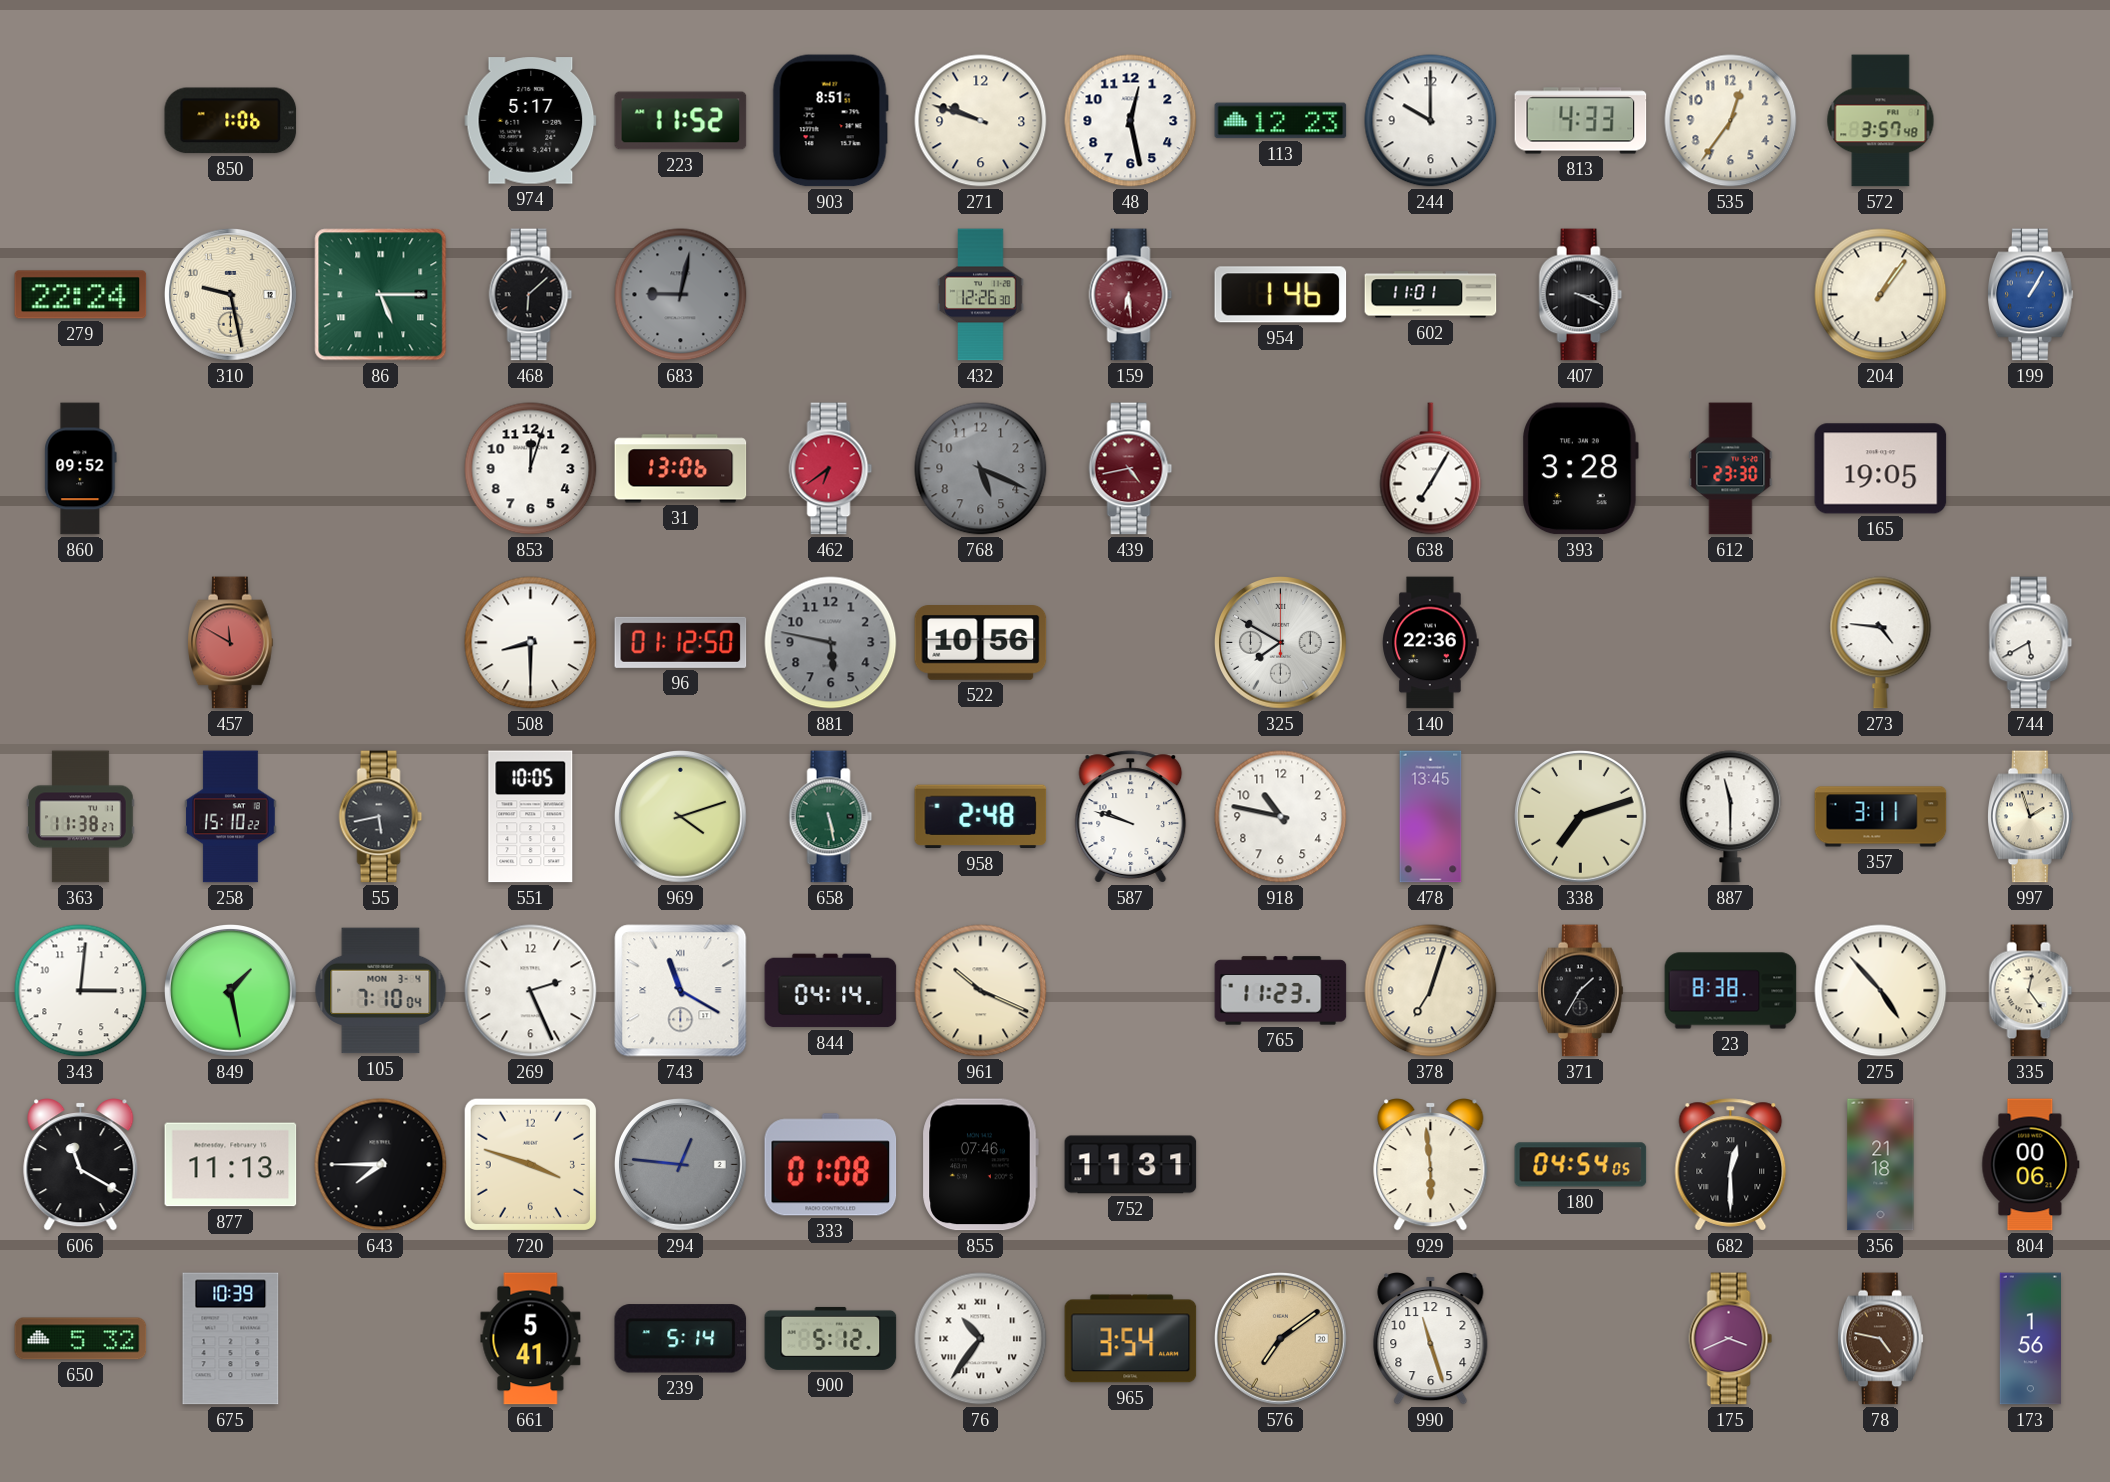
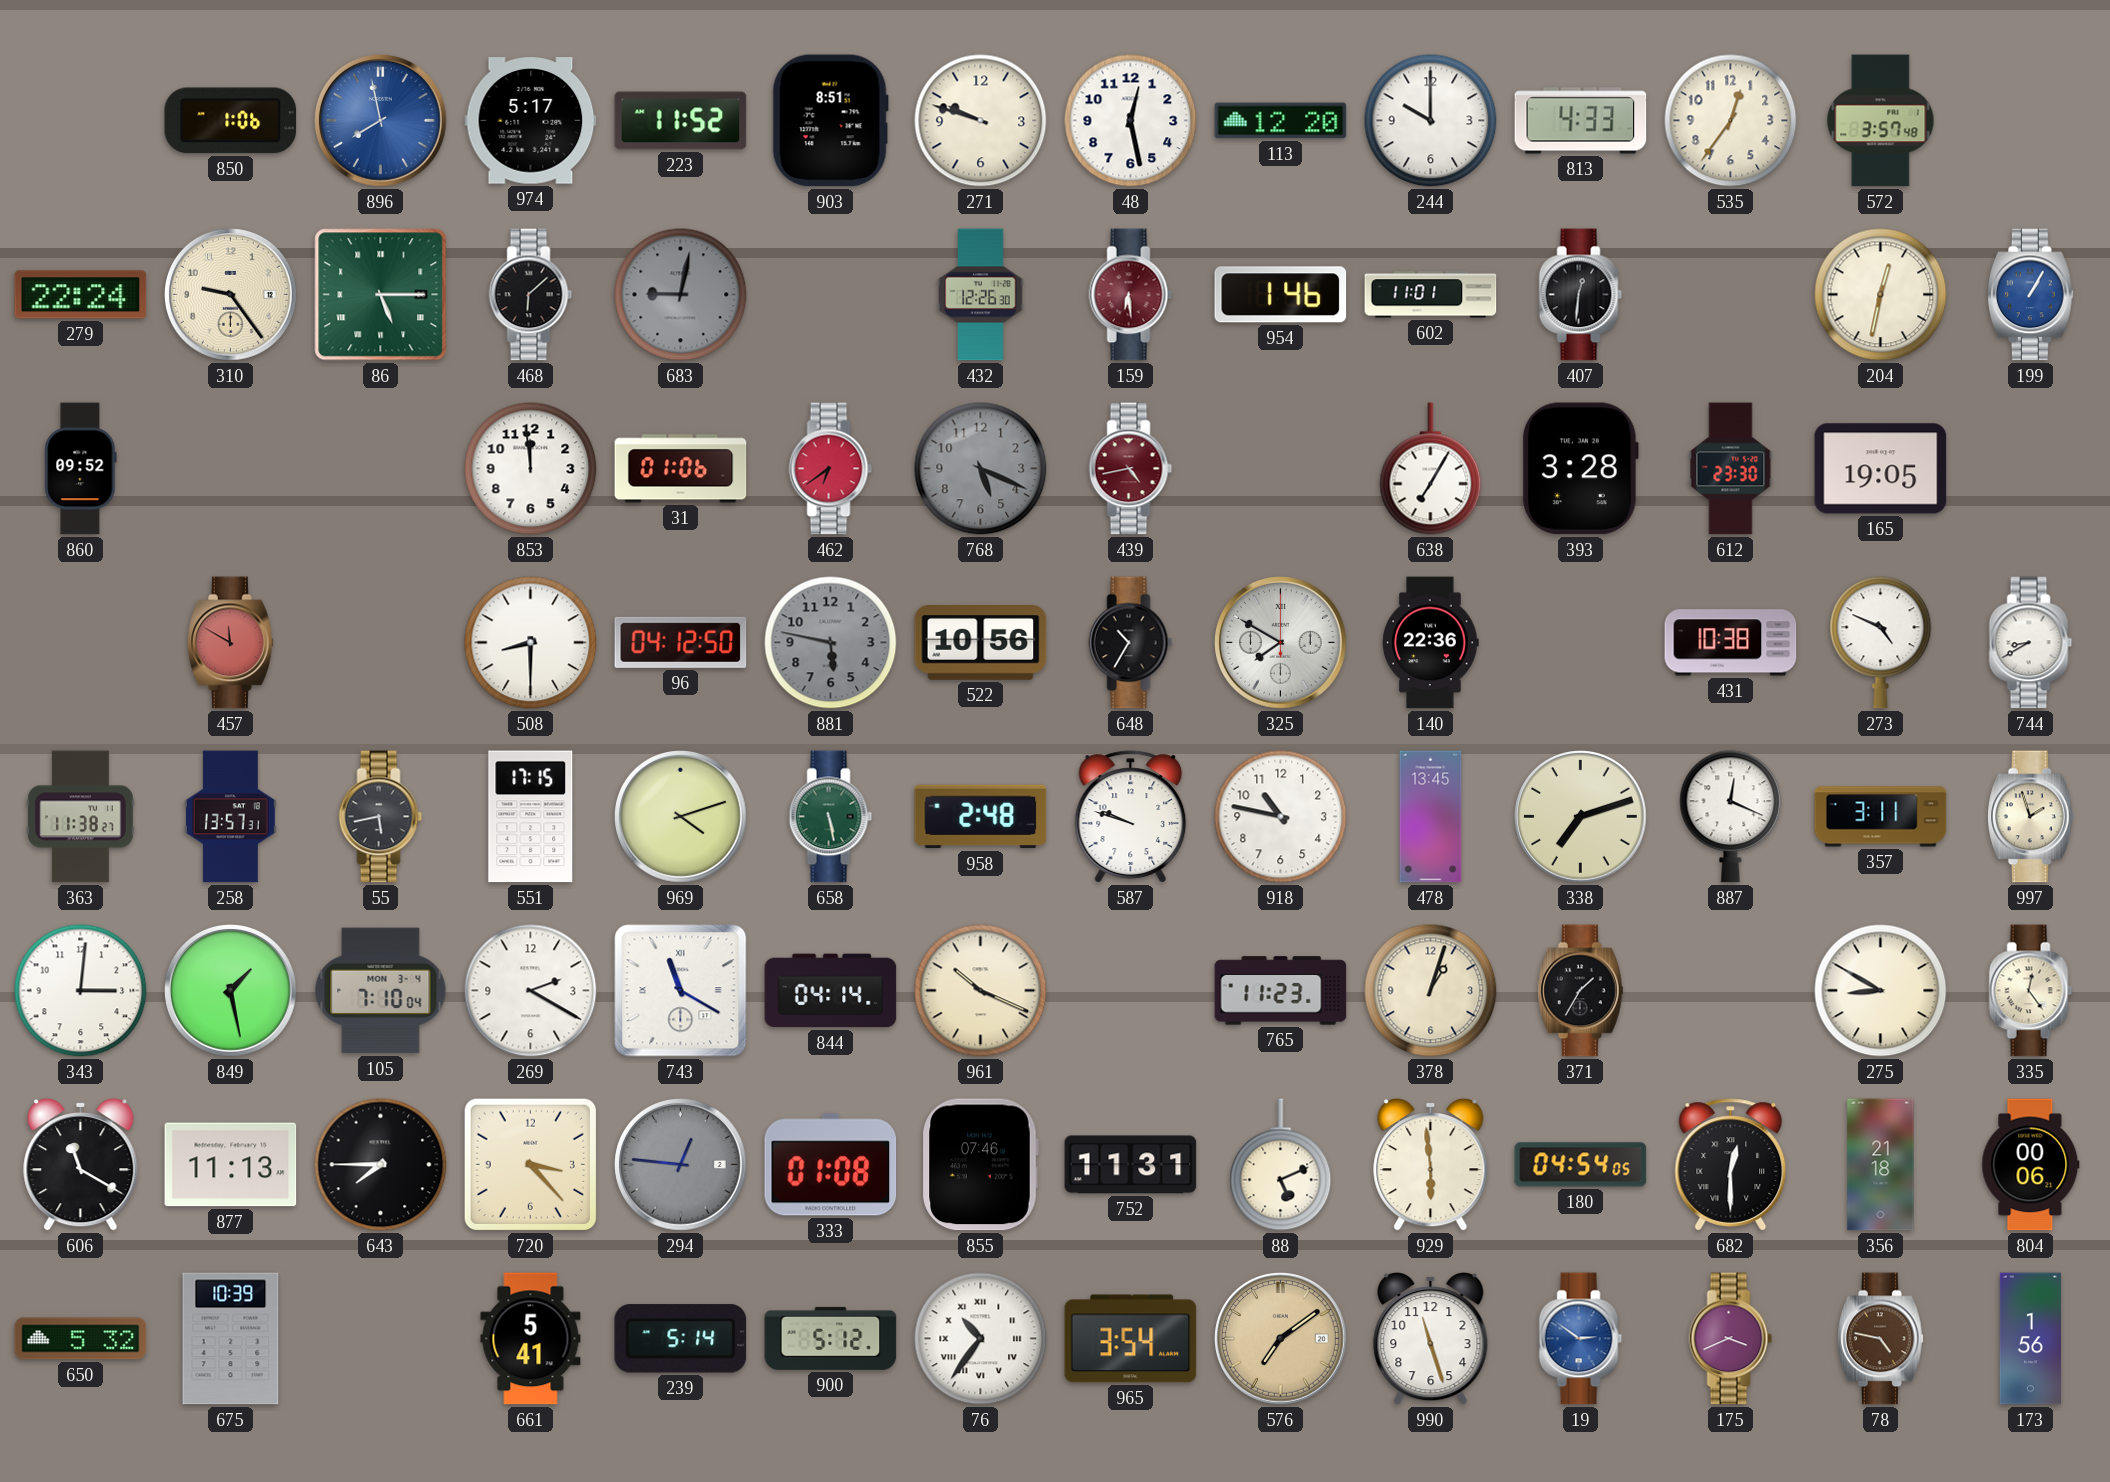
896: none -> 7:58
113: 12:23 -> 12:20
310: 9:28 -> 9:24
407: 3:19 -> 12:31
204: 1:06 -> 12:32
853: 12:03 -> 11:59
31: 13:06 -> 01:06
96: 01:12 -> 04:12
648: none -> 10:35
431: none -> 10:38
273: 4:46 -> 4:49
744: 5:40 -> 8:40
258: 15:10 -> 13:57
551: 10:05 -> 17:15
887: 11:30 -> 12:19
269: 2:26 -> 2:20
378: 7:03 -> 1:03
23: 8:38 -> none
275: 4:53 -> 8:50
720: 3:48 -> 3:23
88: none -> 5:11
19: none -> 2:51
